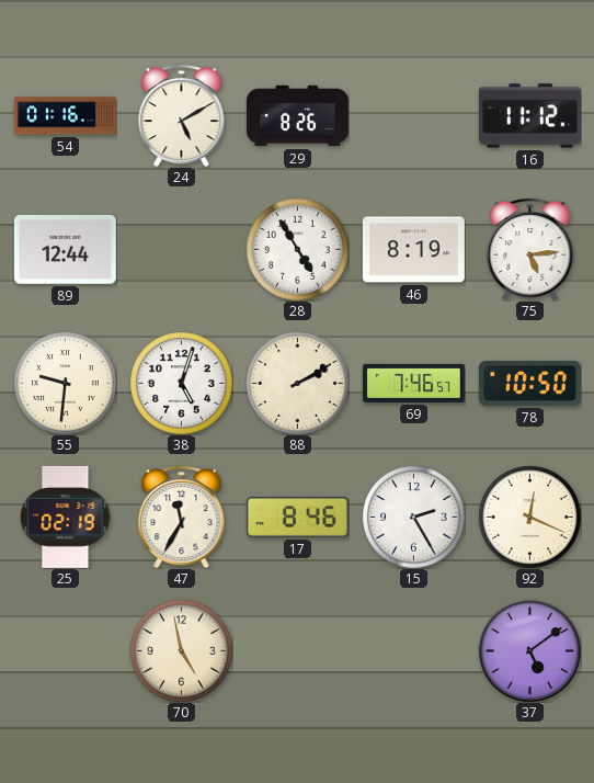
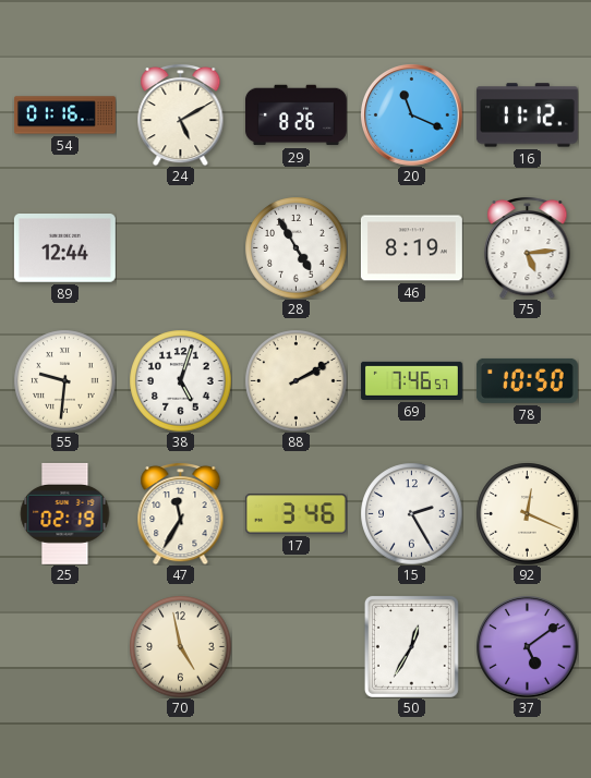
20: none -> 11:19
17: 8:46 -> 3:46
50: none -> 12:35
